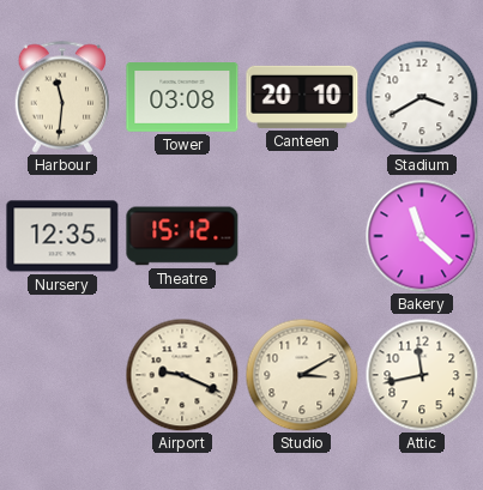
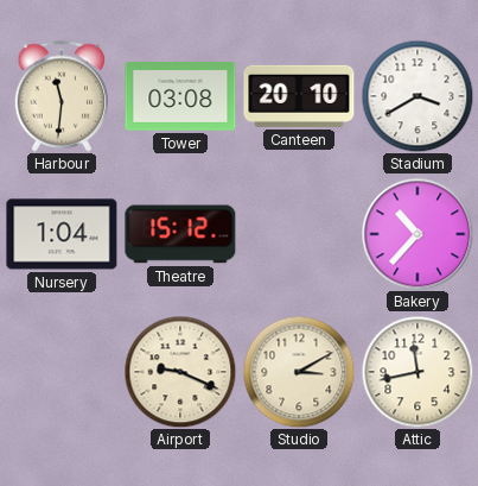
Nursery: 12:35 -> 1:04
Bakery: 11:22 -> 10:37
